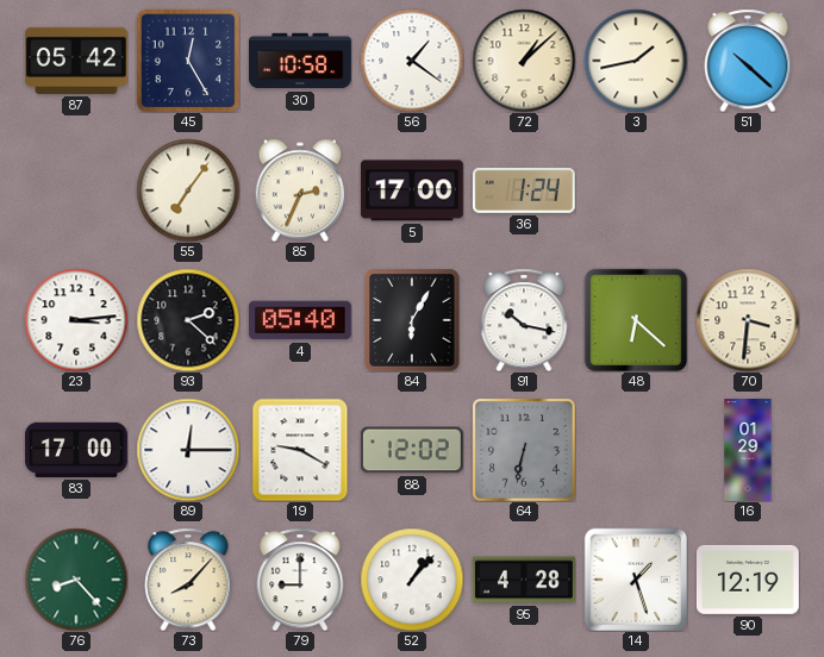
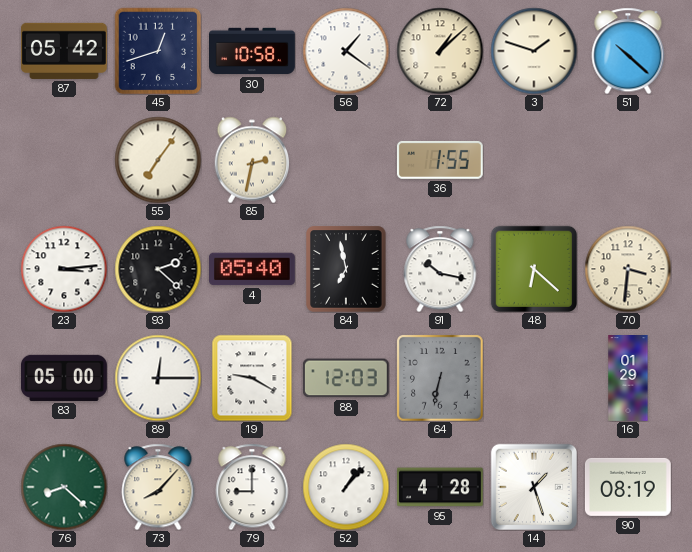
45: 12:25 -> 12:42
3: 1:43 -> 1:48
85: 2:34 -> 2:32
5: 17:00 -> none
36: 1:24 -> 1:55
84: 6:05 -> 6:58
83: 17:00 -> 05:00
88: 12:02 -> 12:03
76: 8:23 -> 8:22
90: 12:19 -> 08:19
